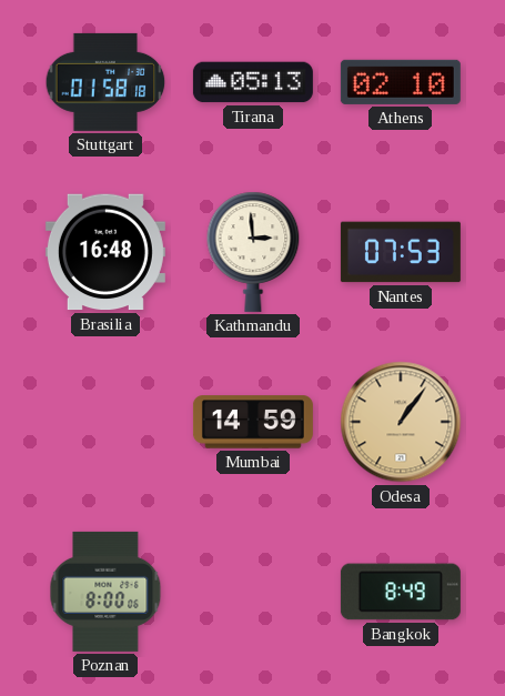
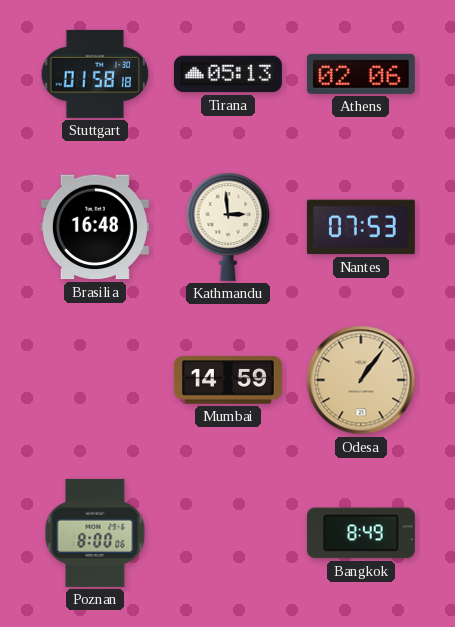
Athens: 02:10 -> 02:06
